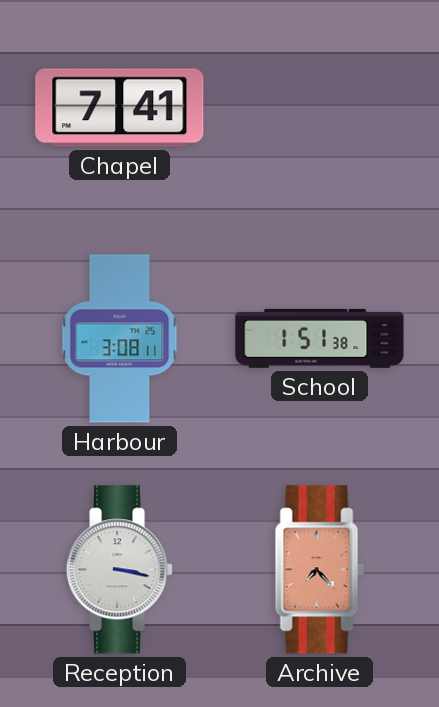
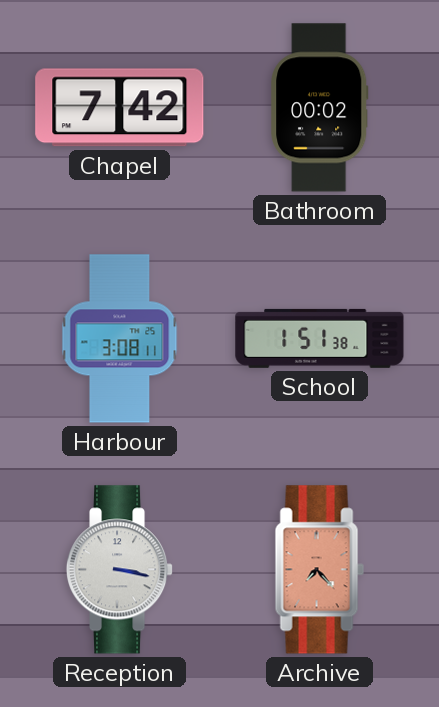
Chapel: 7:41 -> 7:42
Bathroom: none -> 00:02
